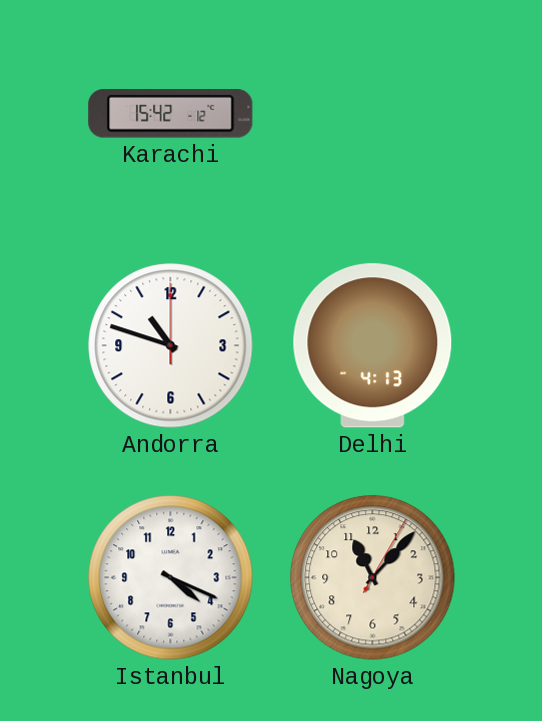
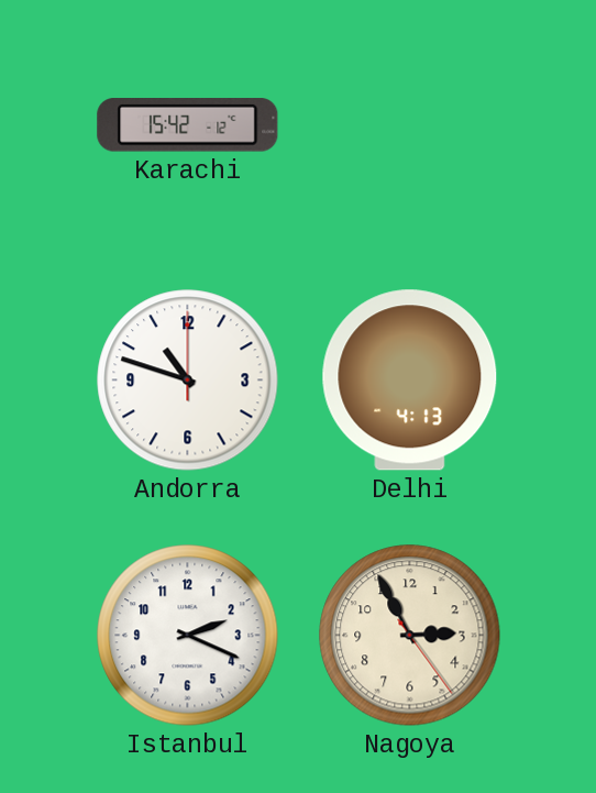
Istanbul: 4:19 -> 2:19
Nagoya: 11:07 -> 2:55
